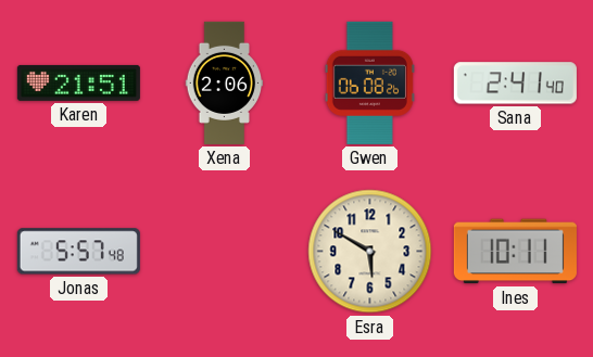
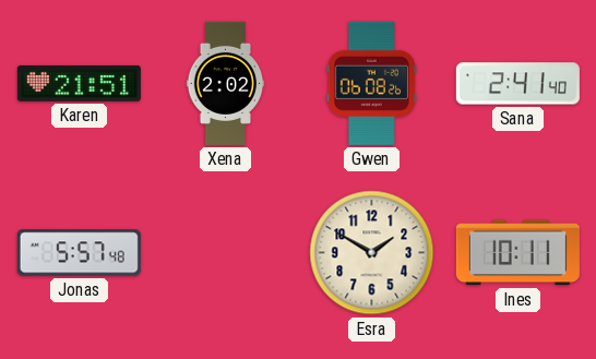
Xena: 2:06 -> 2:02
Esra: 5:50 -> 1:50
